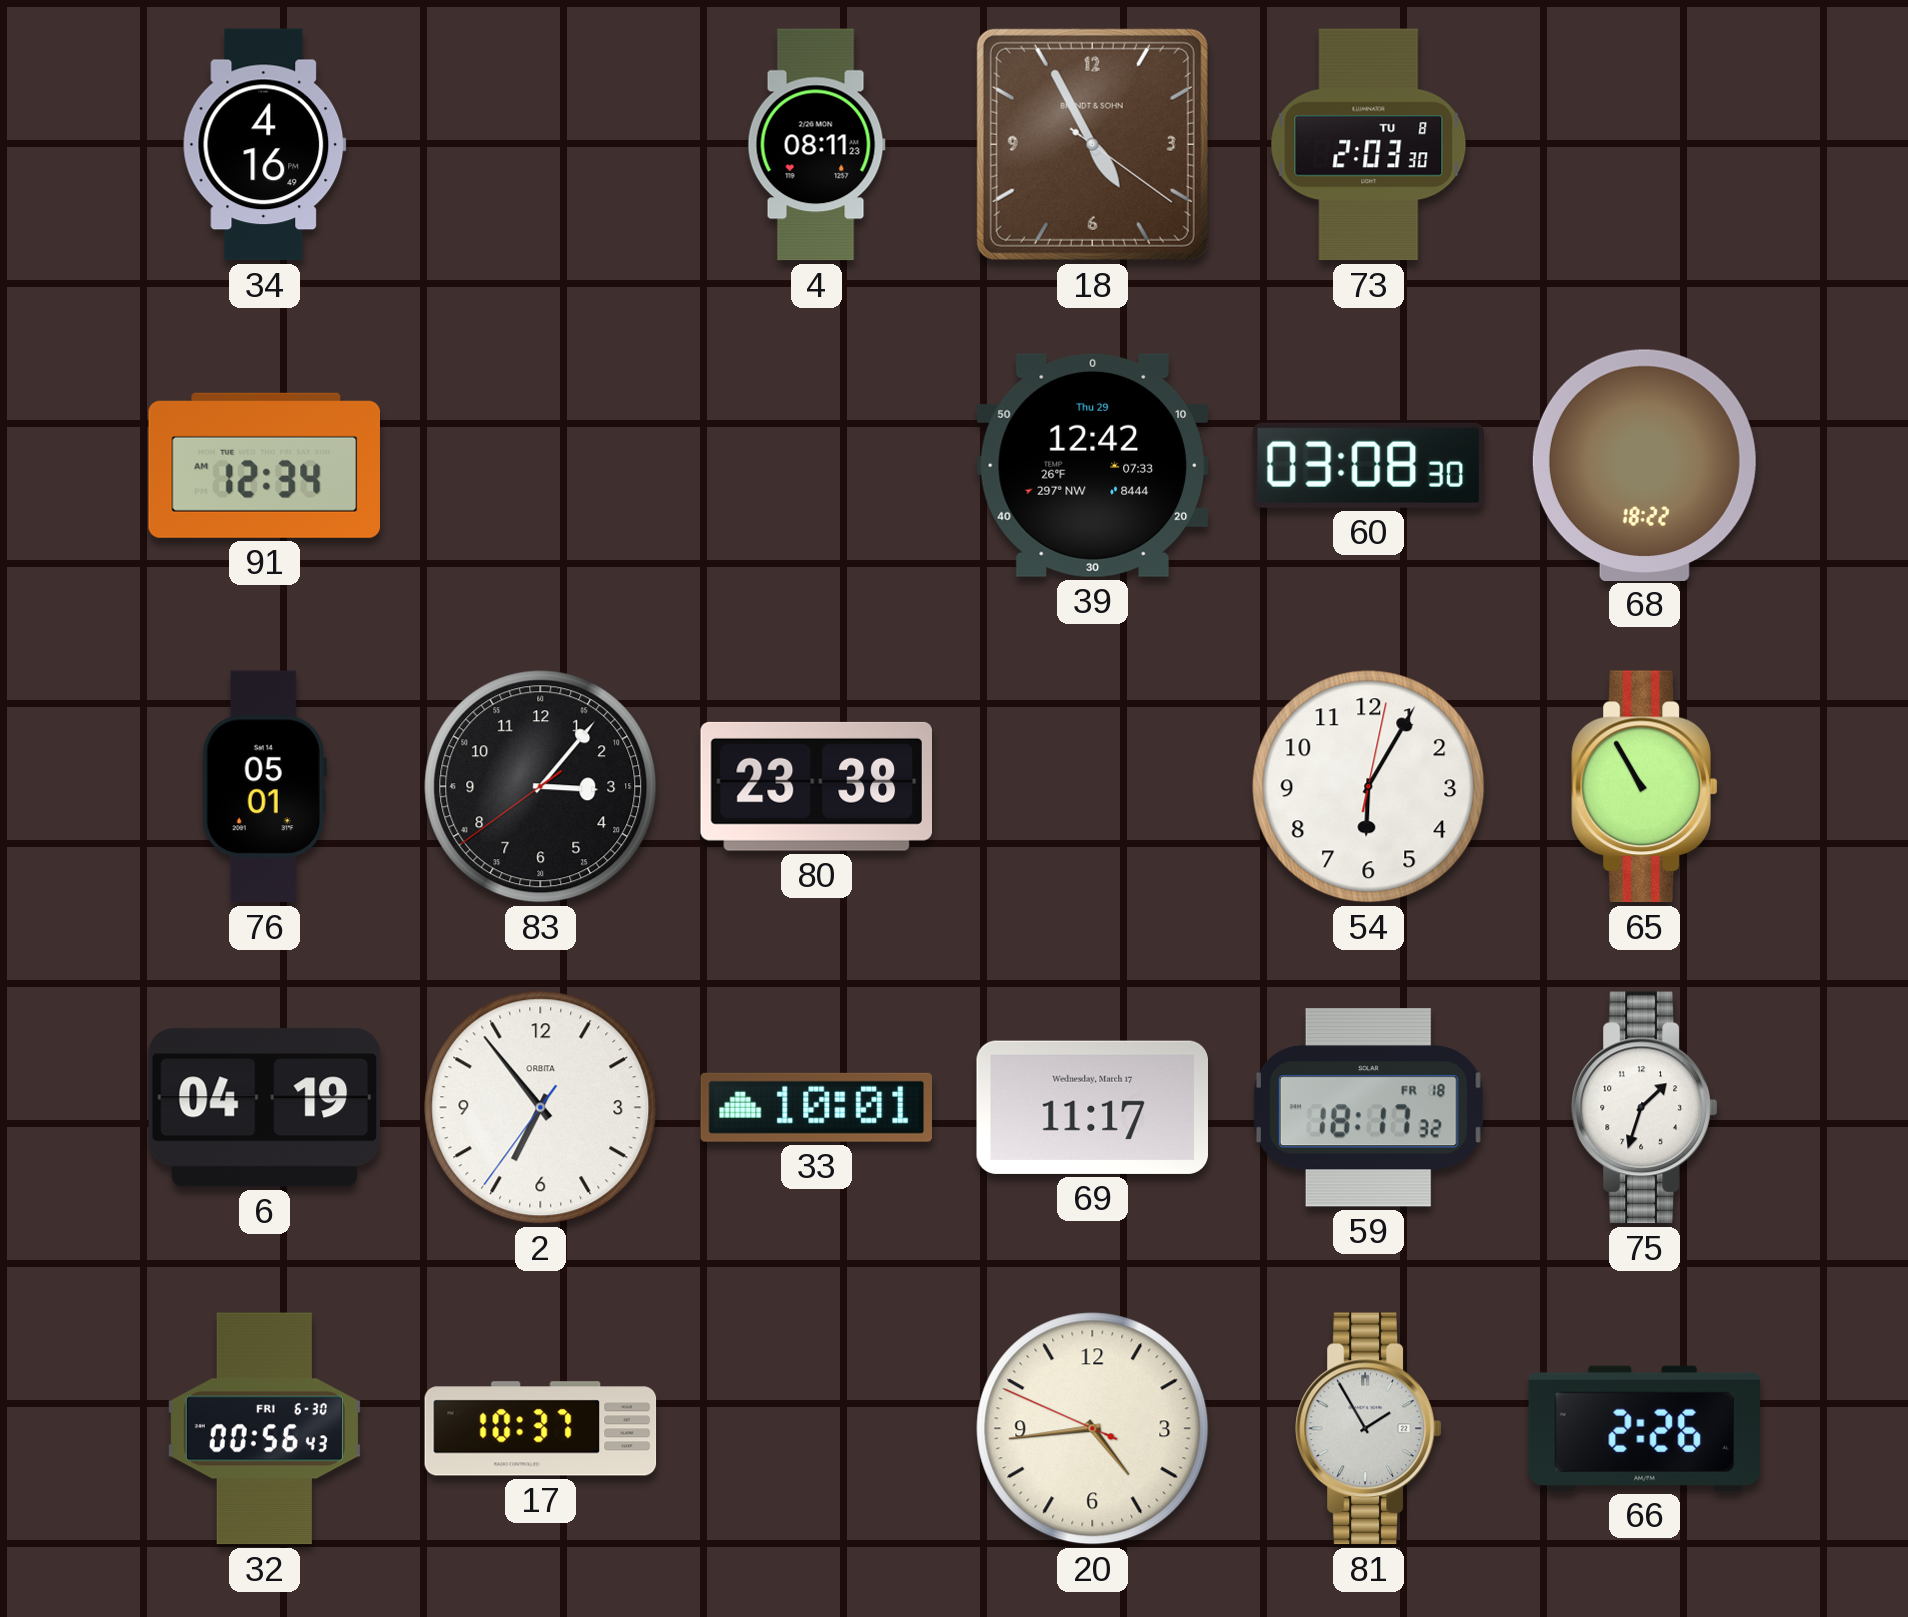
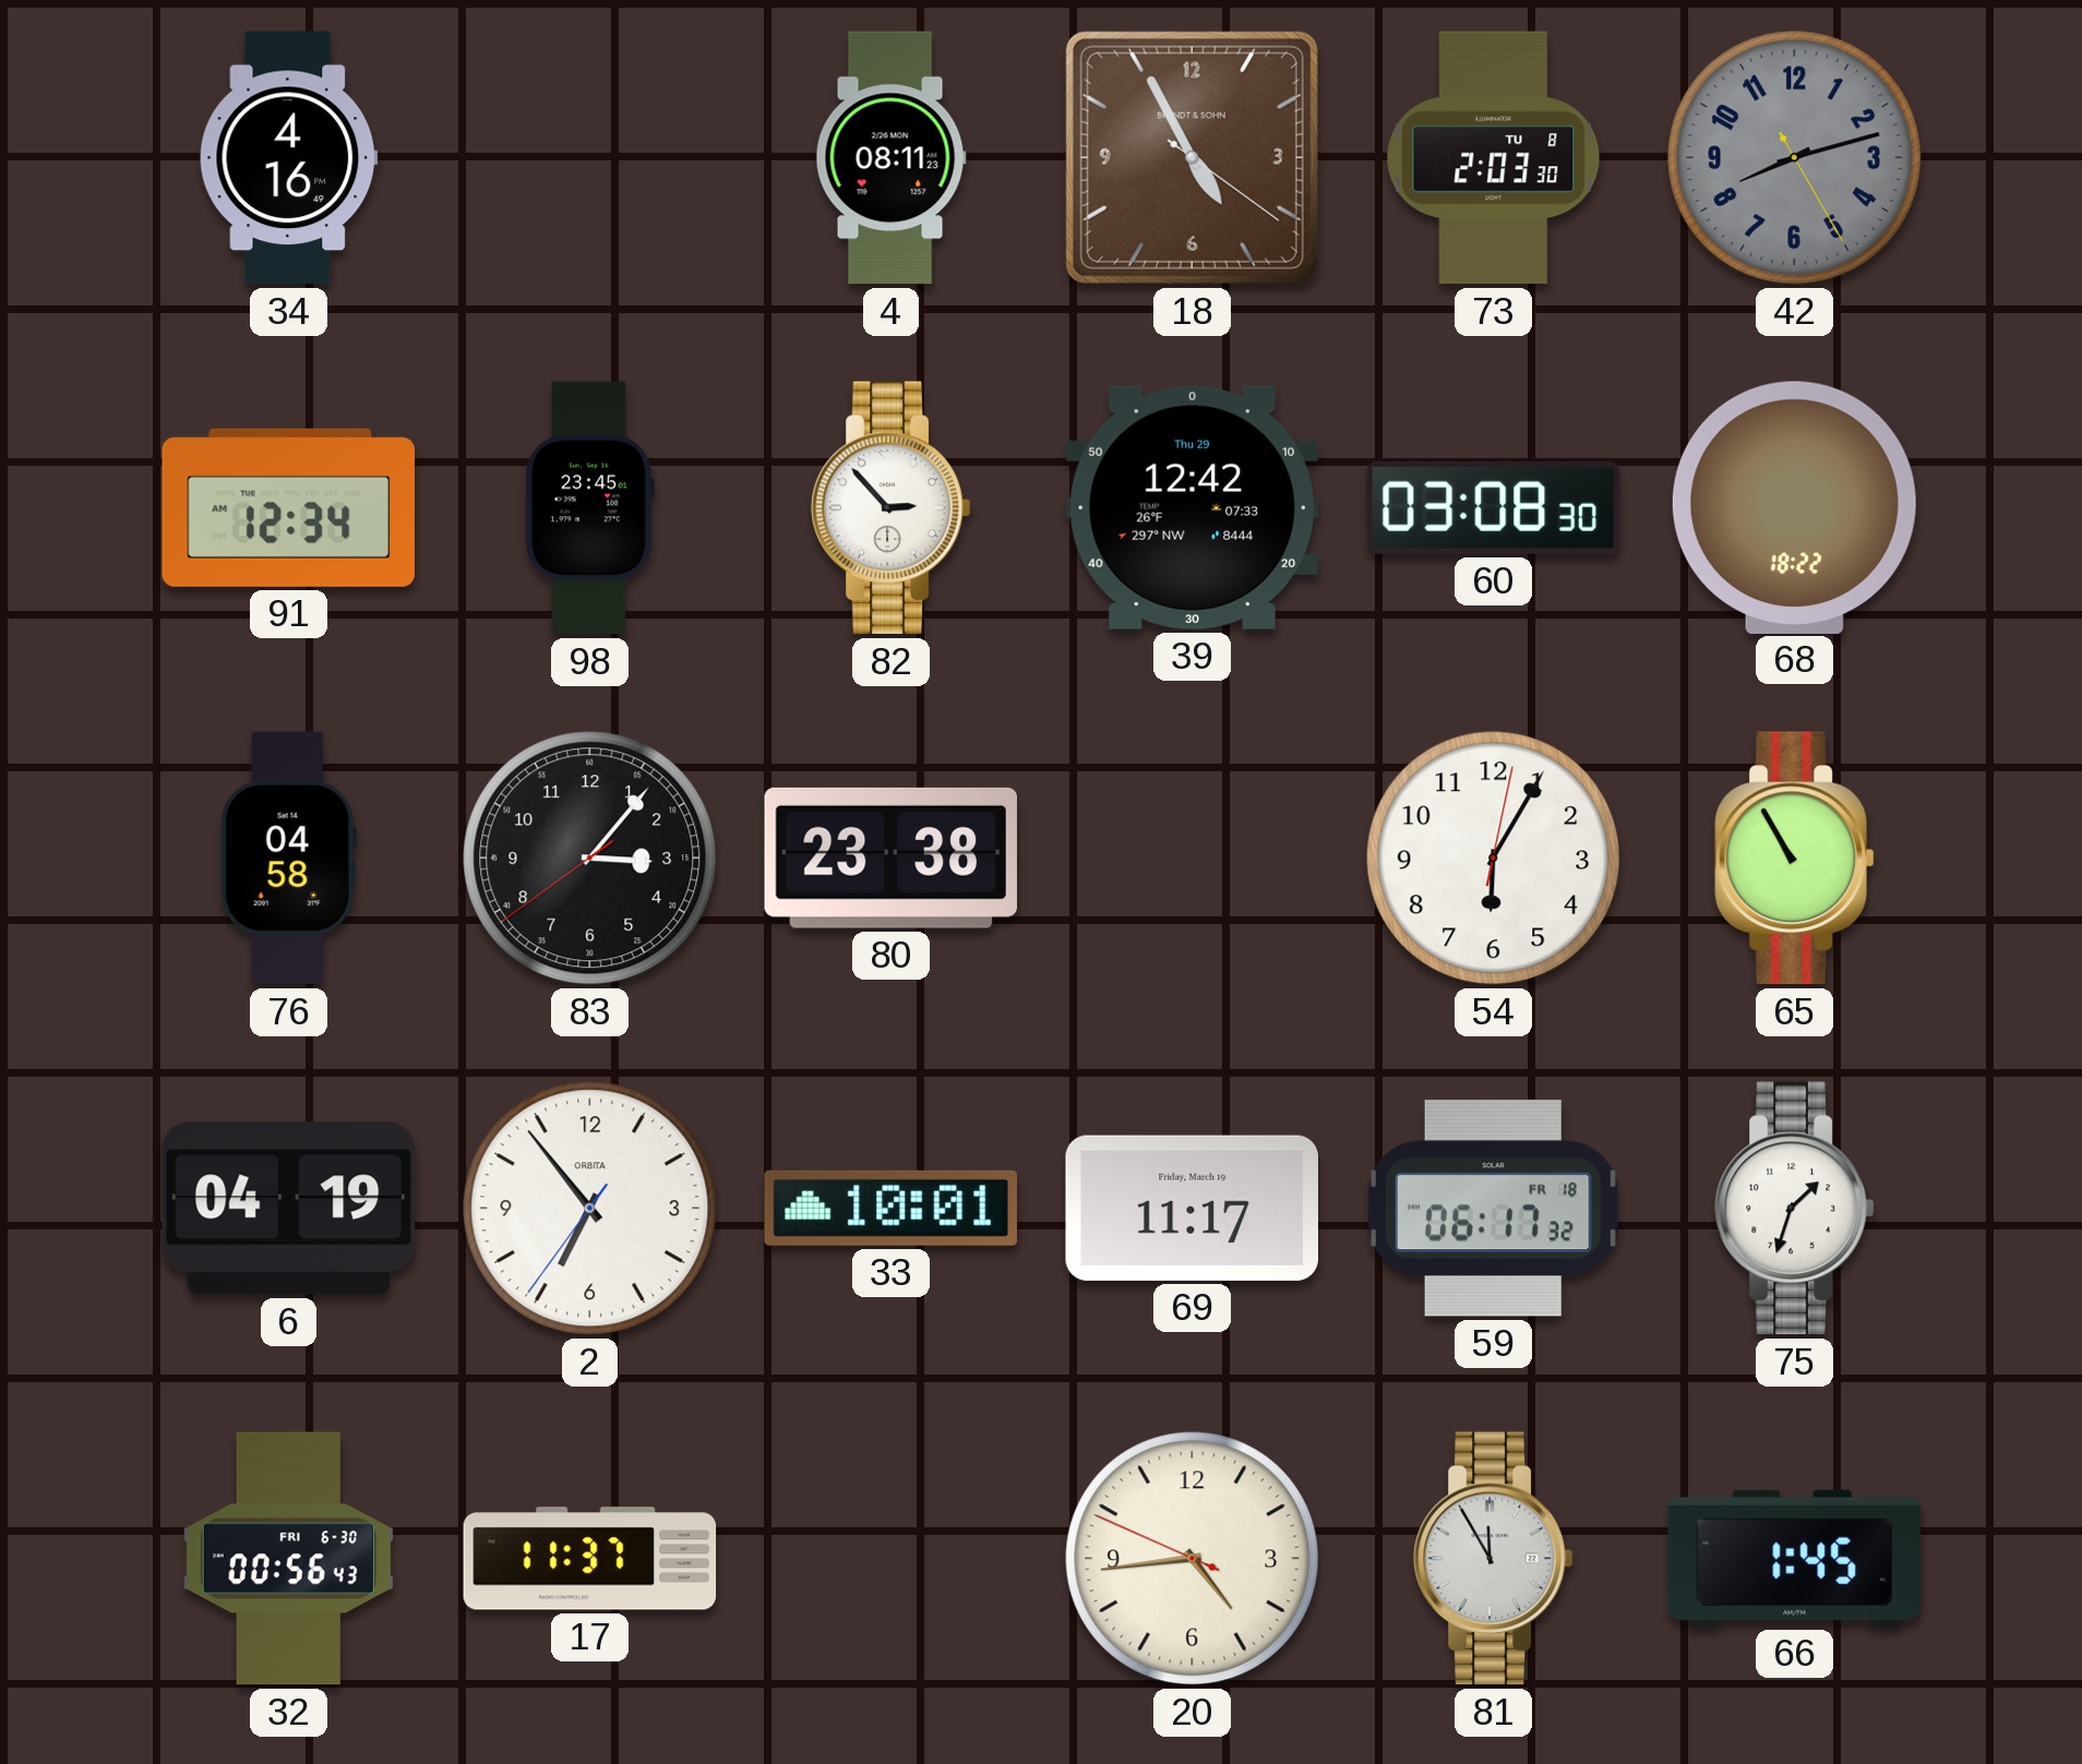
42: none -> 8:12
98: none -> 23:45
82: none -> 2:53
76: 05:01 -> 04:58
69 date: Wednesday, March 17 -> Friday, March 19
59: 18:17 -> 06:17
17: 10:37 -> 11:37
81: 1:55 -> 11:55
66: 2:26 -> 1:45
